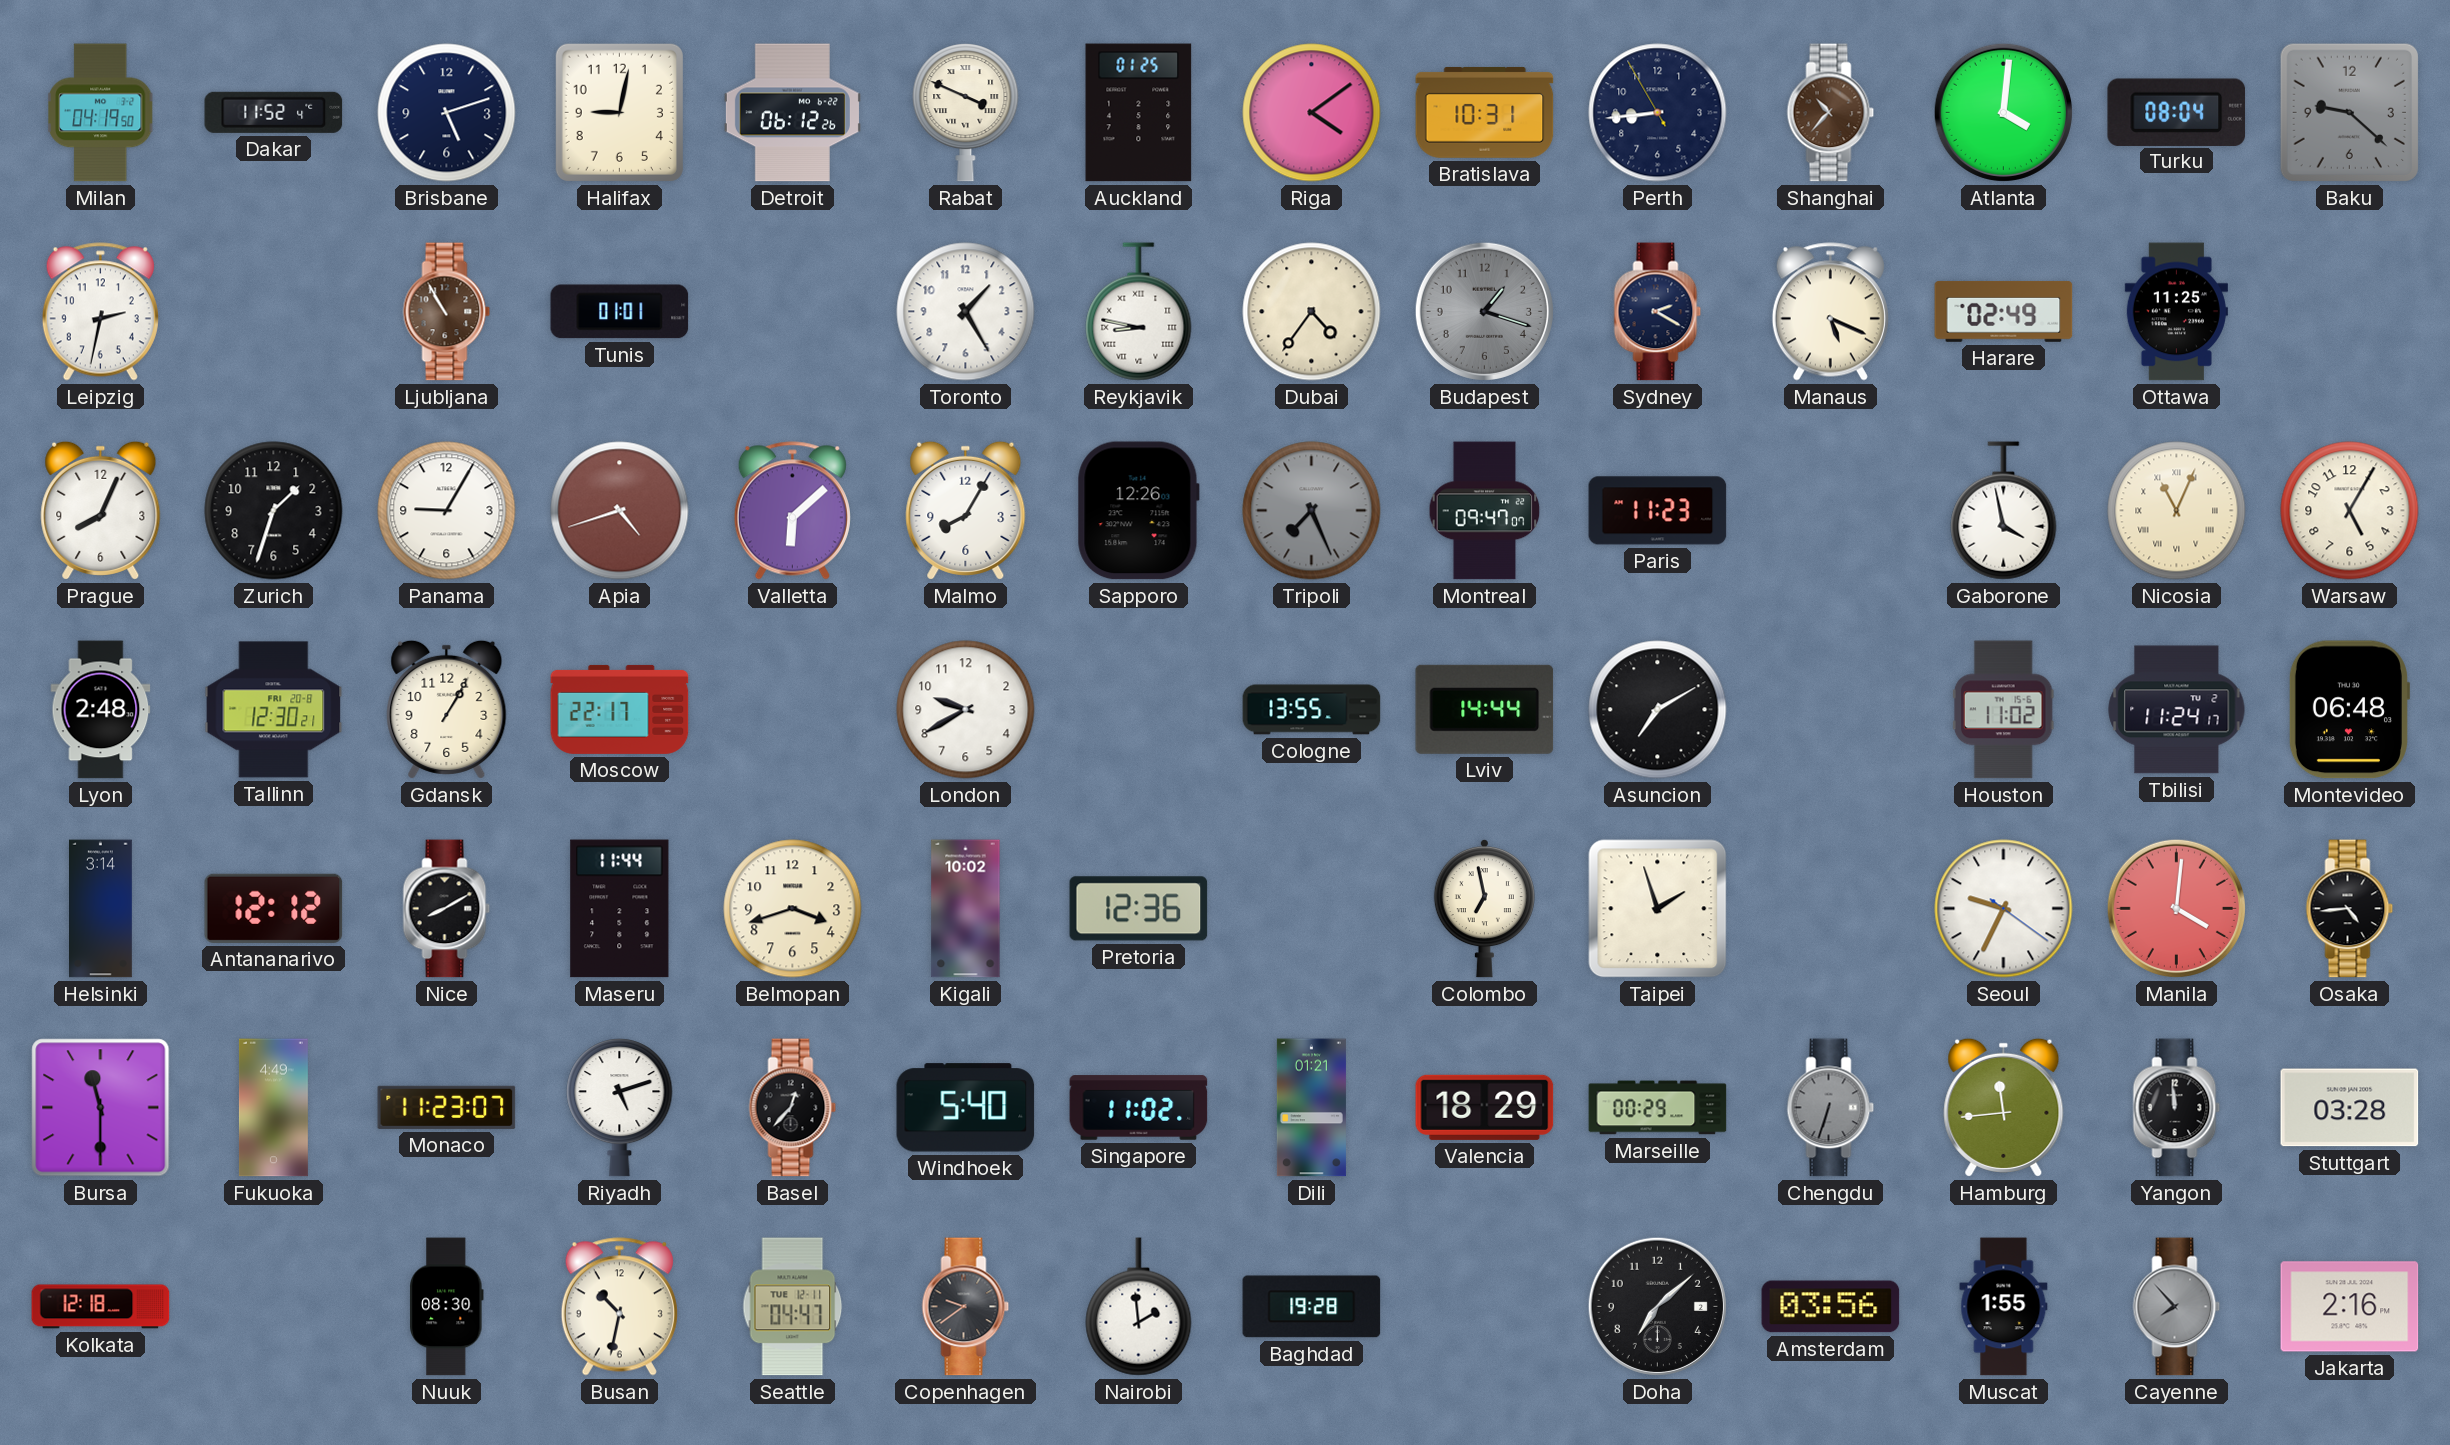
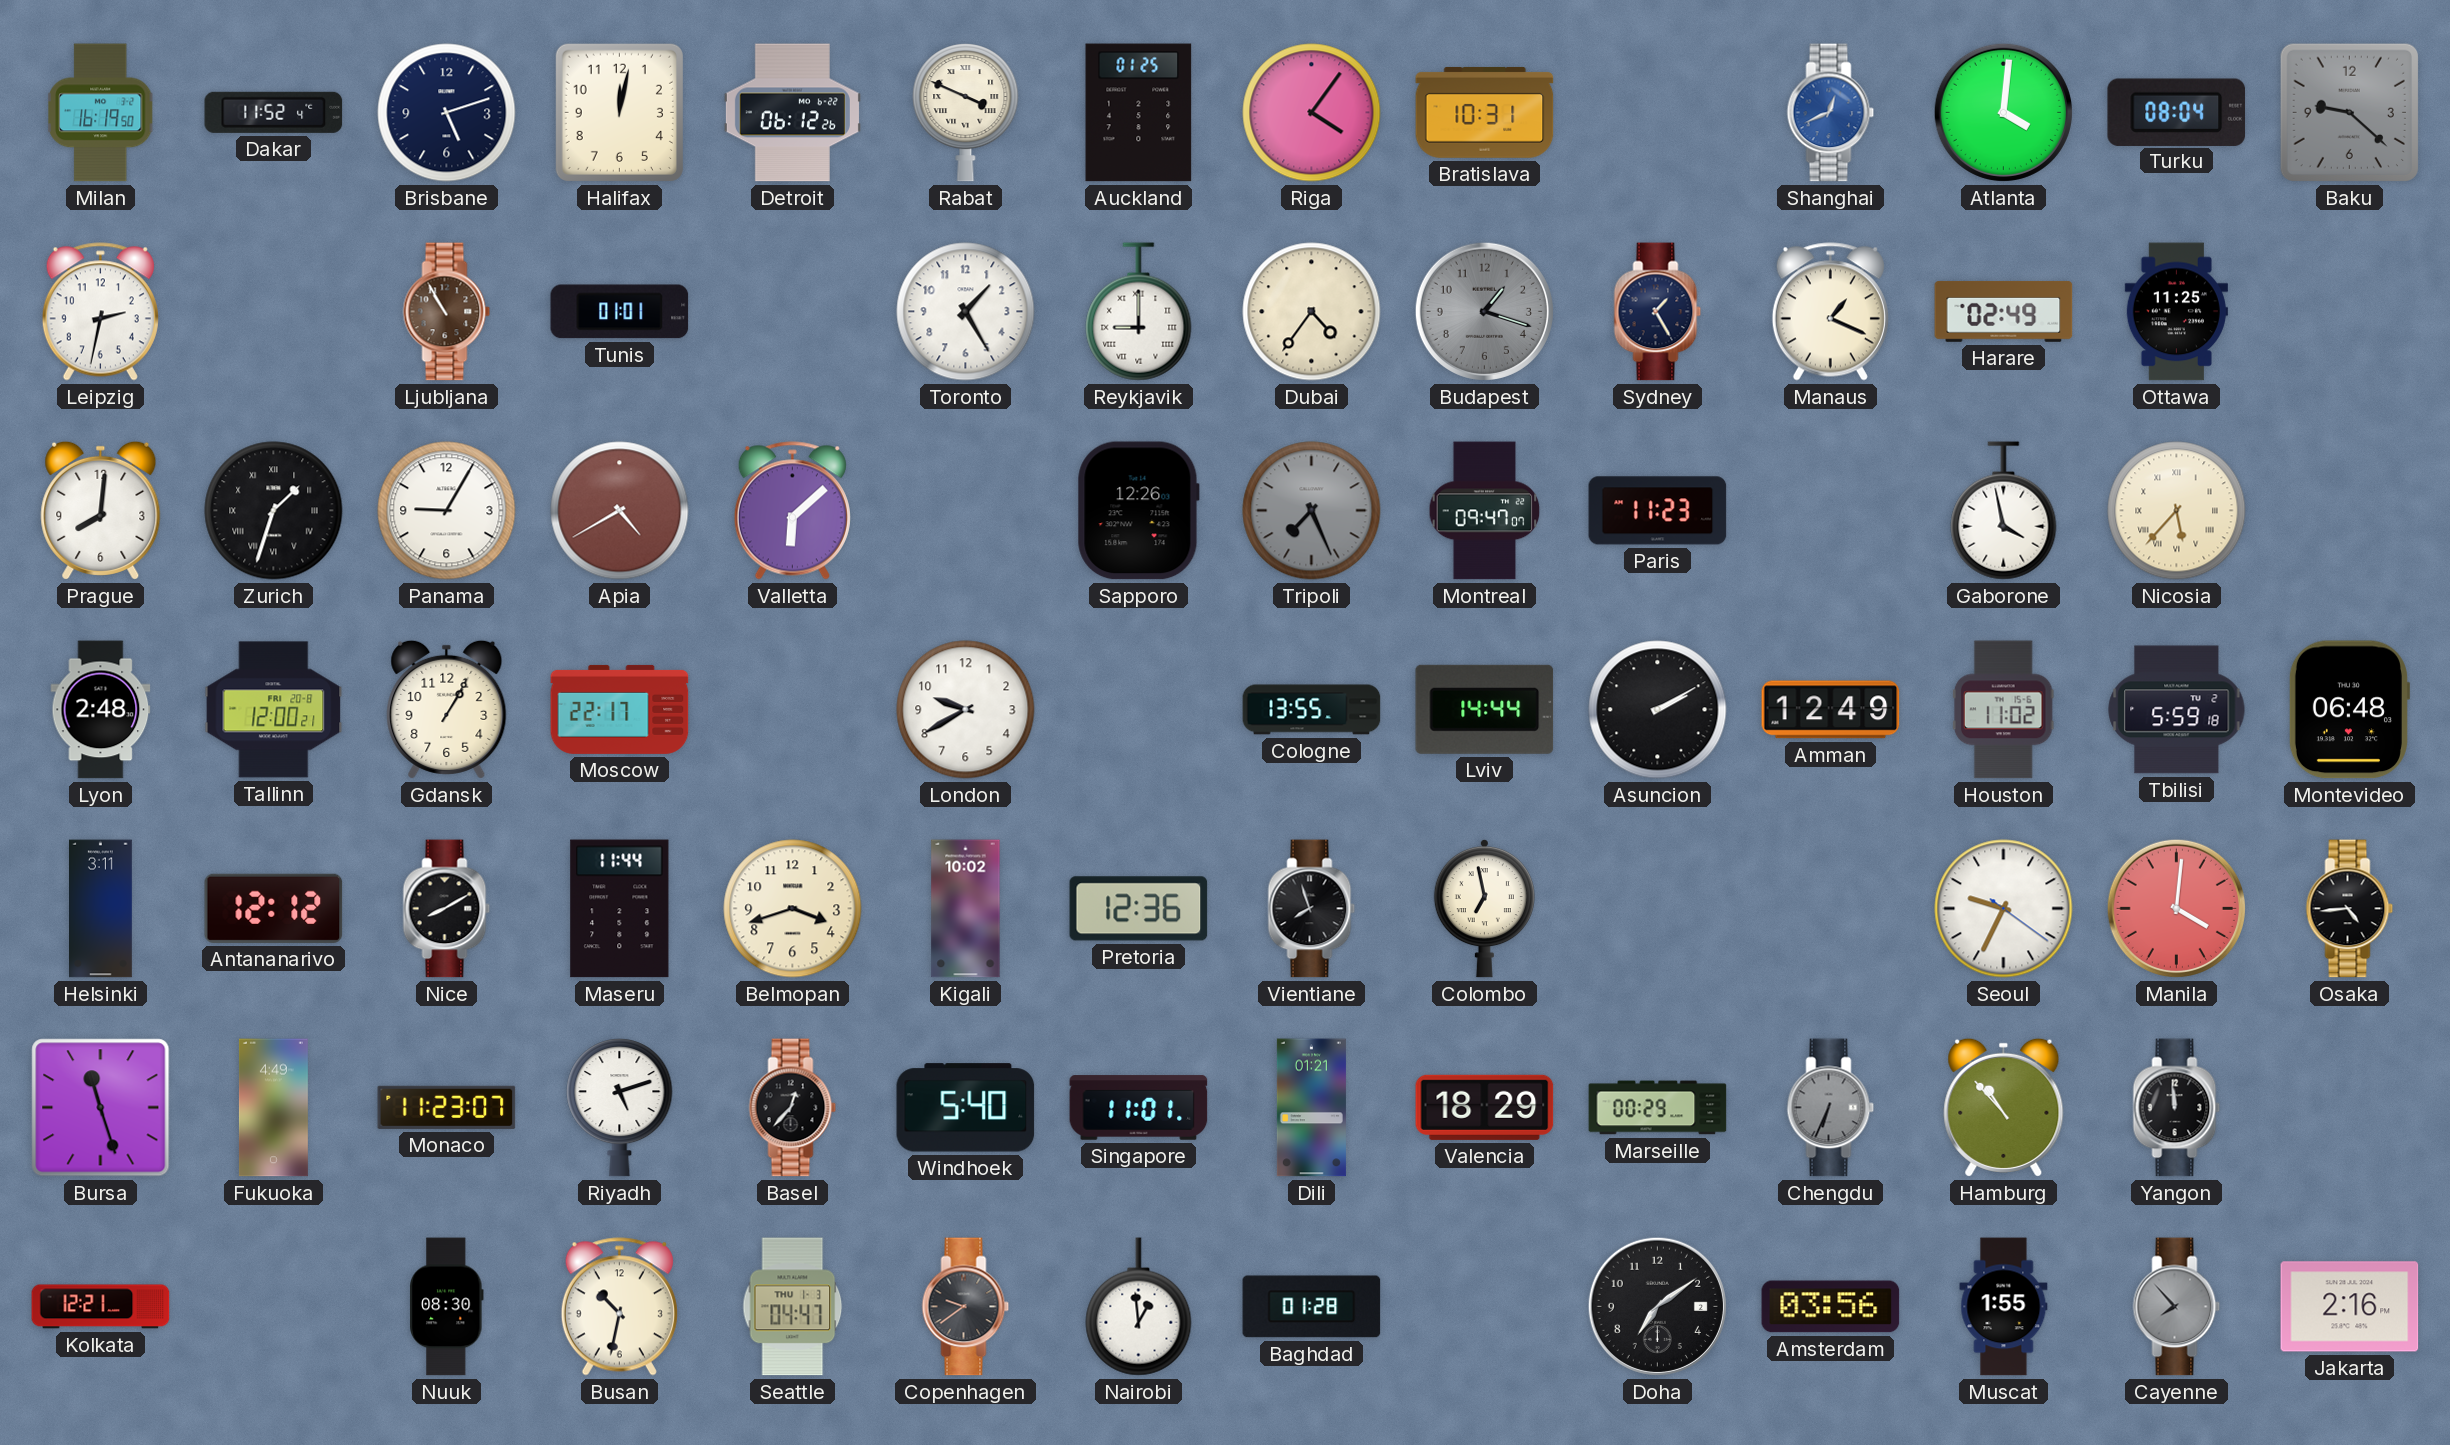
Milan: 04:19 -> 16:19
Halifax: 9:02 -> 12:02
Riga: 4:09 -> 4:06
Perth: 8:43 -> none
Shanghai: 10:37 -> 12:41
Shanghai dial: brown -> blue
Reykjavik: 8:47 -> 9:00
Sydney: 2:20 -> 1:25
Manaus: 5:19 -> 1:19
Prague: 8:04 -> 8:01
Zurich numerals: Arabic -> Roman
Apia: 4:42 -> 4:40
Malmo: 8:05 -> none
Nicosia: 11:04 -> 5:37
Warsaw: 5:05 -> none
Tallinn: 12:30 -> 12:00
Asuncion: 7:10 -> 2:10
Amman: none -> 12:49
Tbilisi: 11:24 -> 5:59
Helsinki: 3:14 -> 3:11
Vientiane: none -> 7:57
Taipei: 1:57 -> none
Bursa: 11:30 -> 11:27
Singapore: 11:02 -> 11:01
Chengdu: 6:33 -> 6:34
Hamburg: 11:44 -> 10:53
Stuttgart: 03:28 -> none
Kolkata: 12:18 -> 12:21
Seattle date: TUE 12-11 -> THU 1-3
Nairobi: 1:59 -> 12:59
Baghdad: 19:28 -> 01:28
Doha: 7:08 -> 7:09
